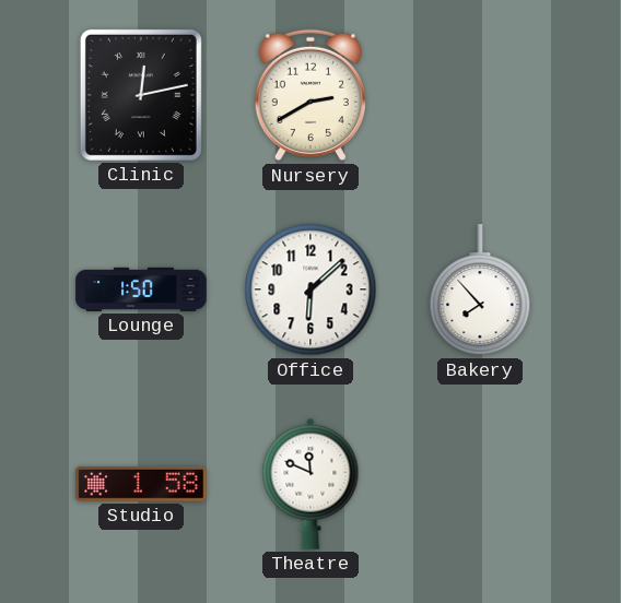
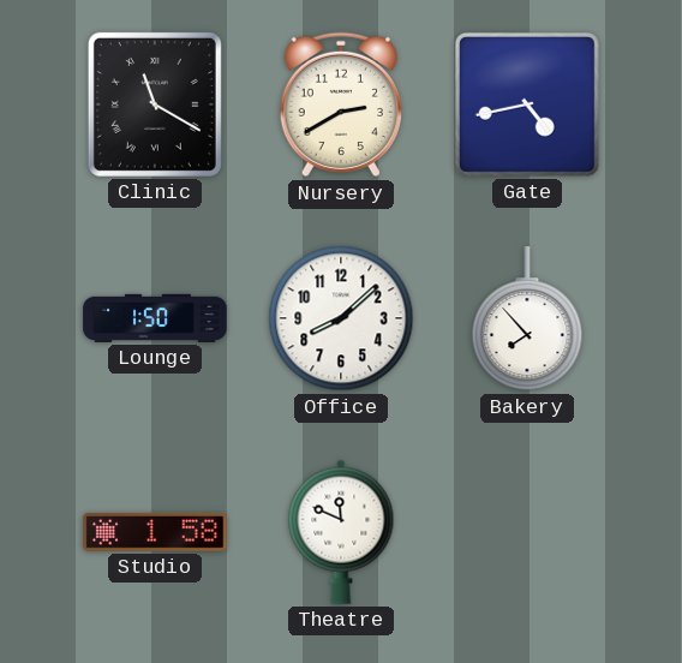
Clinic: 12:13 -> 11:20
Gate: none -> 4:43
Office: 6:08 -> 8:08
